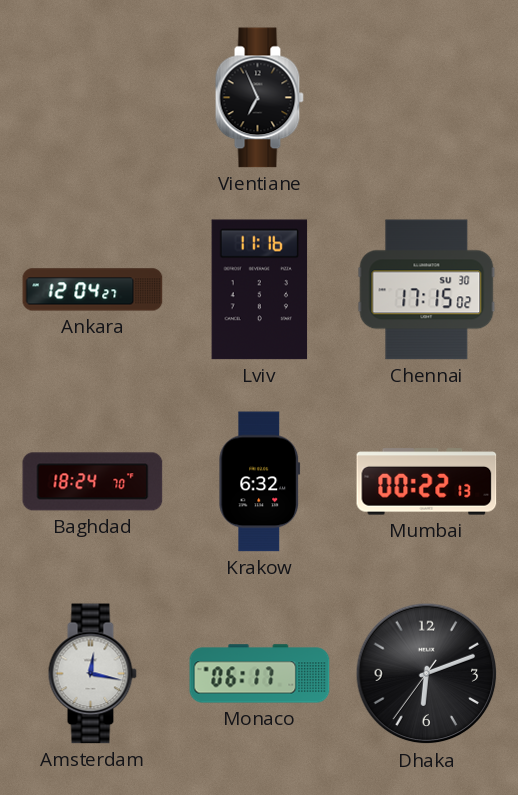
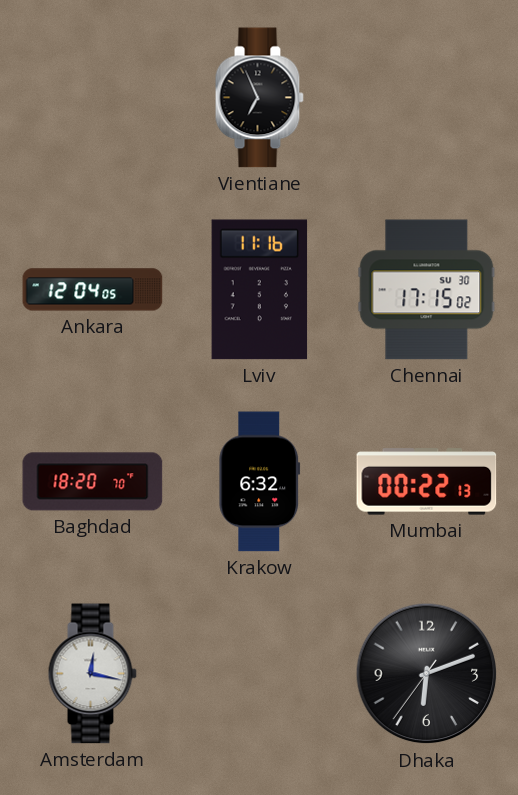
Ankara: 12:04:27 -> 12:04:05
Baghdad: 18:24 -> 18:20
Monaco: 06:17 -> none
